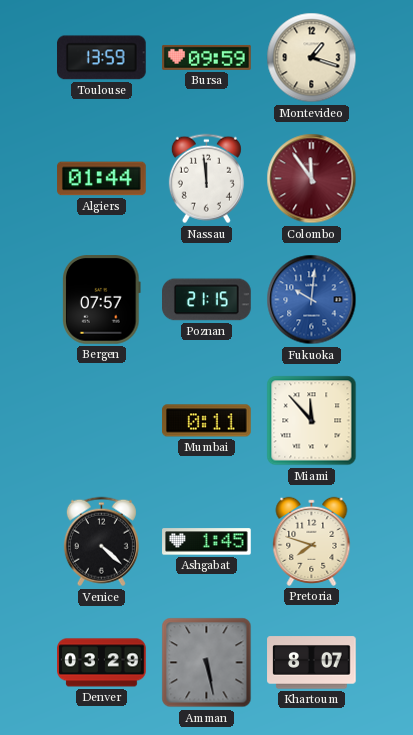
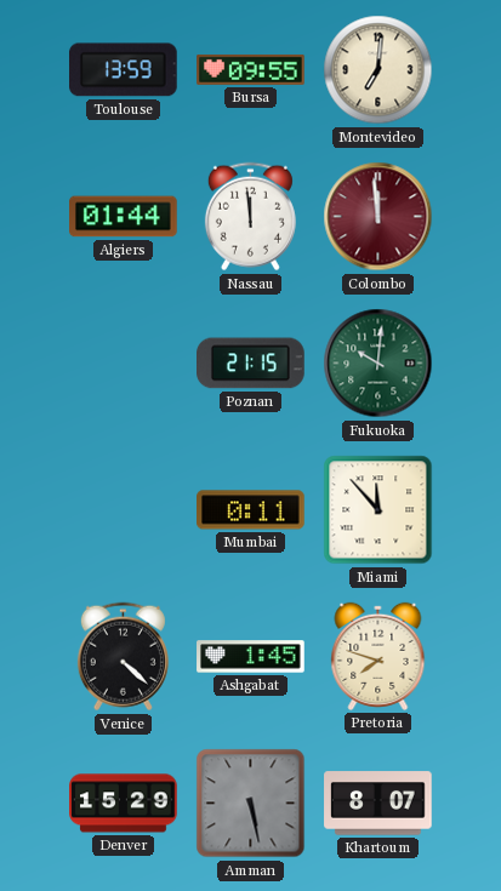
Bursa: 09:59 -> 09:55
Montevideo: 1:18 -> 7:01
Colombo: 11:54 -> 11:59
Bergen: 07:57 -> none
Fukuoka dial: blue -> green
Denver: 03:29 -> 15:29
